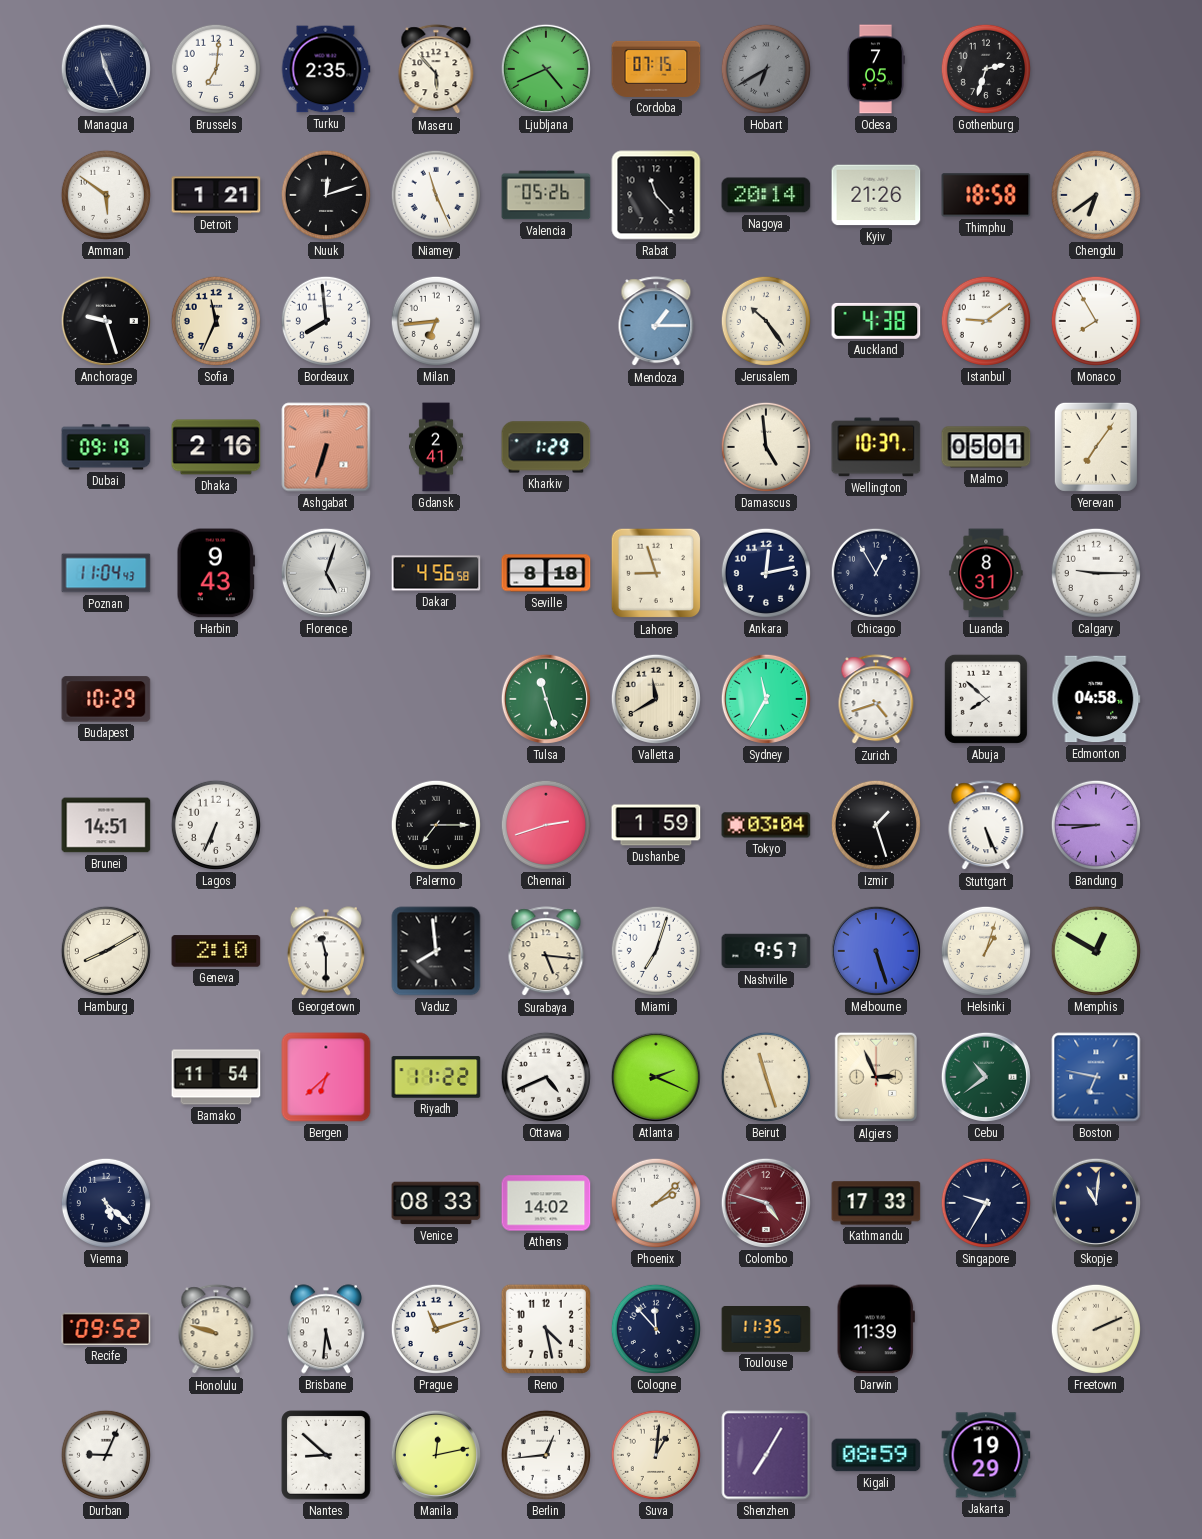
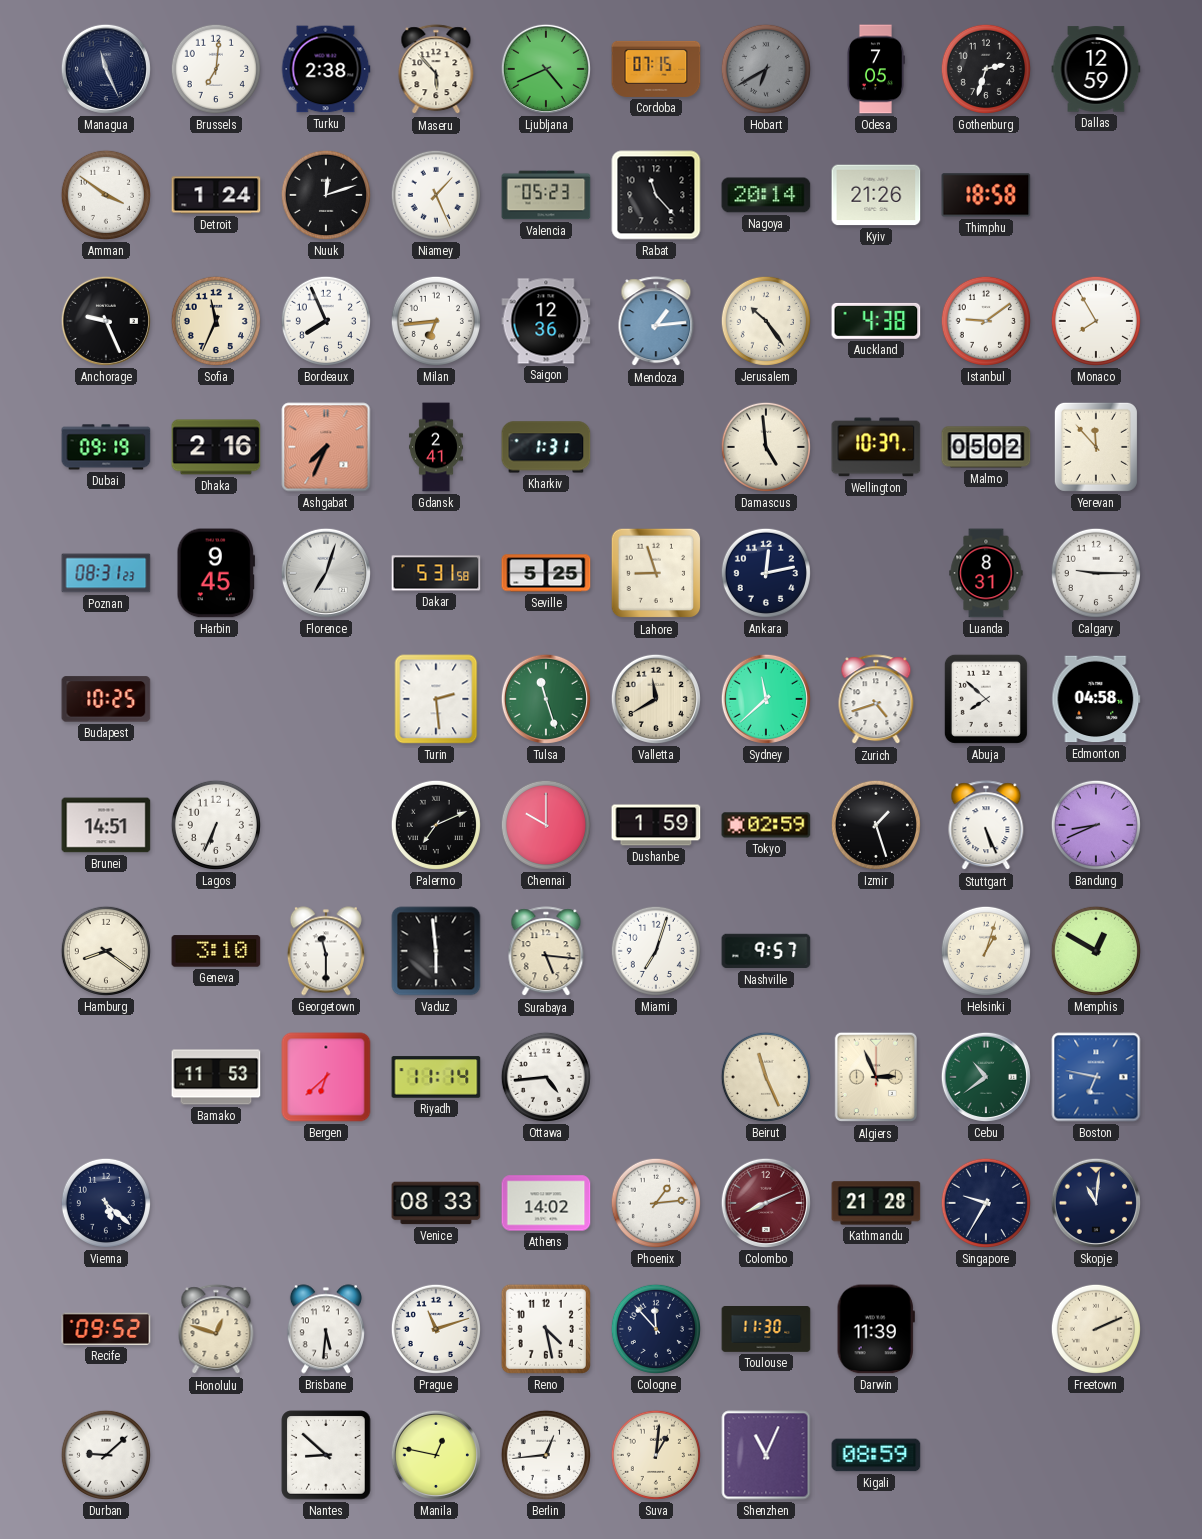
Turku: 2:35 -> 2:38
Dallas: none -> 12:59
Amman: 5:51 -> 3:51
Detroit: 1:21 -> 1:24
Niamey: 11:26 -> 1:26
Valencia: 05:26 -> 05:23
Chengdu: 6:39 -> none
Anchorage: 9:27 -> 9:26
Bordeaux: 7:59 -> 7:56
Saigon: none -> 12:36
Mendoza: 1:15 -> 1:14
Ashgabat: 6:33 -> 7:34
Kharkiv: 1:29 -> 1:31
Malmo: 05:01 -> 05:02
Yerevan: 7:06 -> 11:53
Poznan: 11:04 -> 08:31
Harbin: 9:43 -> 9:45
Florence: 5:03 -> 7:03
Dakar: 4:56 -> 5:31
Seville: 8:18 -> 5:25
Chicago: 12:55 -> none
Budapest: 10:29 -> 10:25
Turin: none -> 2:29
Sydney: 11:35 -> 11:38
Palermo: 7:15 -> 7:11
Chennai: 2:42 -> 10:00
Tokyo: 03:04 -> 02:59
Bandung: 8:45 -> 8:41
Hamburg: 8:10 -> 8:21
Geneva: 2:10 -> 3:10
Vaduz: 7:59 -> 5:59
Melbourne: 5:27 -> none
Bamako: 11:54 -> 11:53
Riyadh: 11:22 -> 11:14
Ottawa: 4:41 -> 4:44
Atlanta: 2:19 -> none
Beirut: 11:27 -> 11:26
Phoenix: 2:08 -> 1:14
Colombo: 4:48 -> 8:11
Kathmandu: 17:33 -> 21:28
Honolulu: 9:48 -> 12:48
Toulouse: 11:35 -> 11:30
Durban: 9:04 -> 9:08
Manila: 12:13 -> 12:47
Shenzhen: 7:05 -> 11:04
Jakarta: 19:29 -> none
